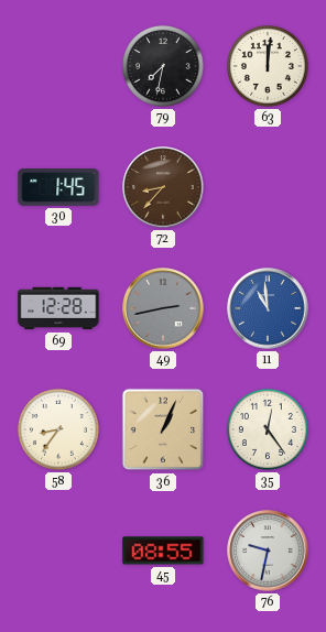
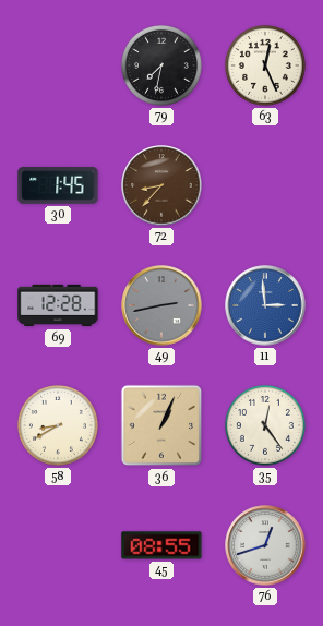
63: 12:01 -> 12:26
11: 10:59 -> 2:59
58: 8:36 -> 8:40
76: 9:32 -> 12:42
